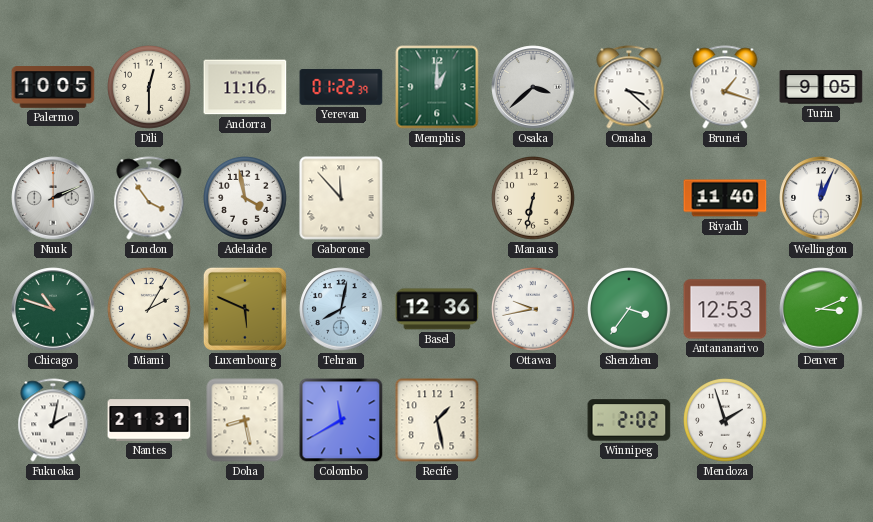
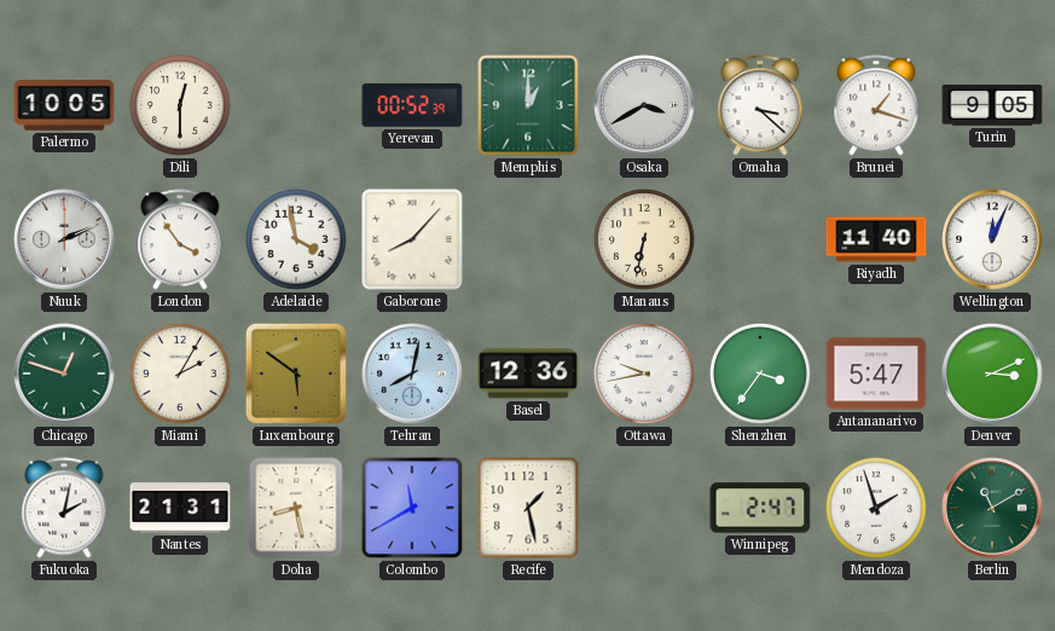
Andorra: 11:16 -> none
Yerevan: 01:22 -> 00:52
Osaka: 3:38 -> 3:40
Gaborone: 11:53 -> 8:07
Chicago: 10:48 -> 12:48
Luxembourg: 5:49 -> 5:51
Antananarivo: 12:53 -> 5:47
Winnipeg: 2:02 -> 2:47
Berlin: none -> 11:10
